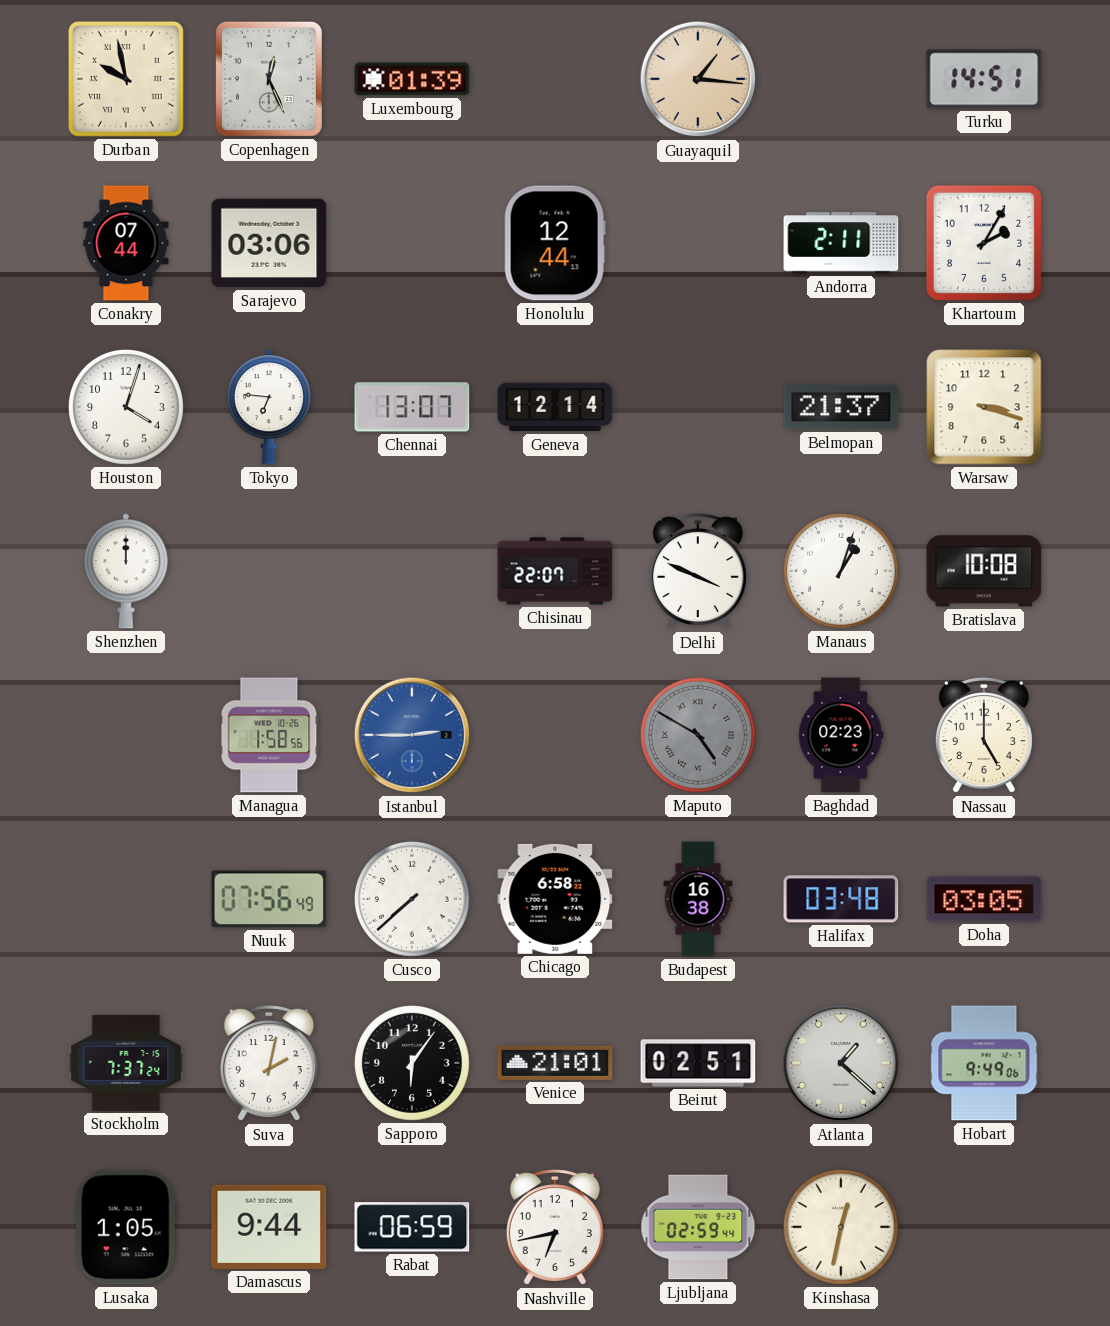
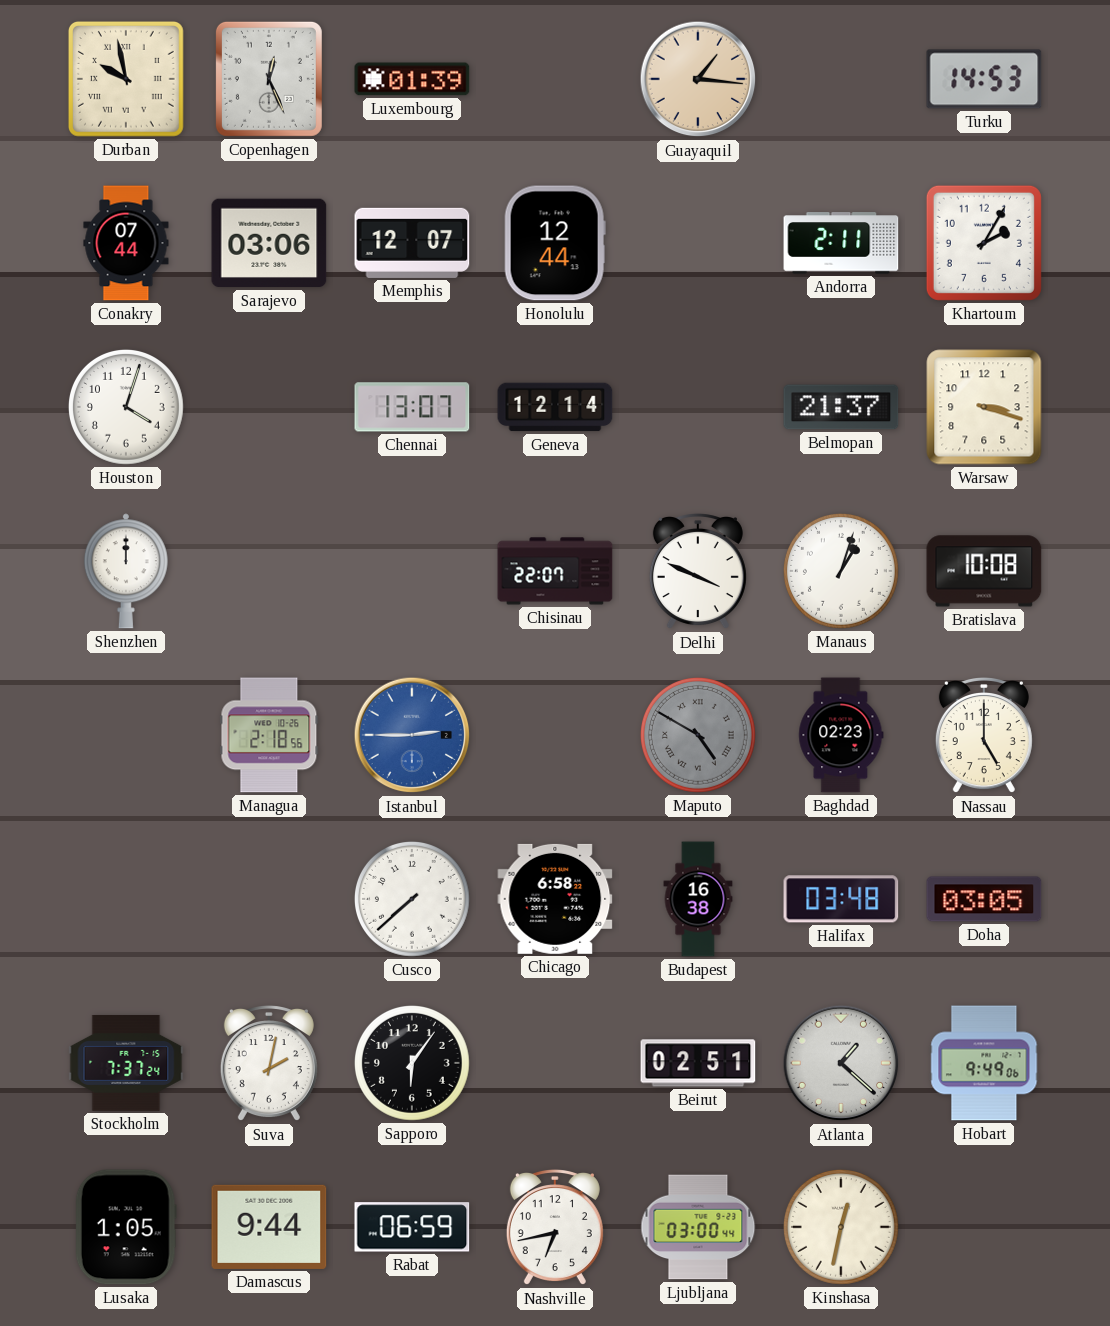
Turku: 14:51 -> 14:53
Memphis: none -> 12:07
Tokyo: 6:46 -> none
Managua: 1:58 -> 2:18
Nuuk: 07:56 -> none
Venice: 21:01 -> none
Ljubljana: 02:59 -> 03:00
